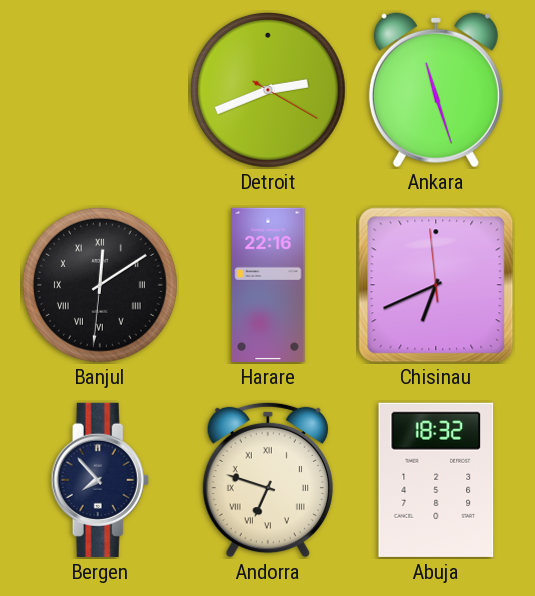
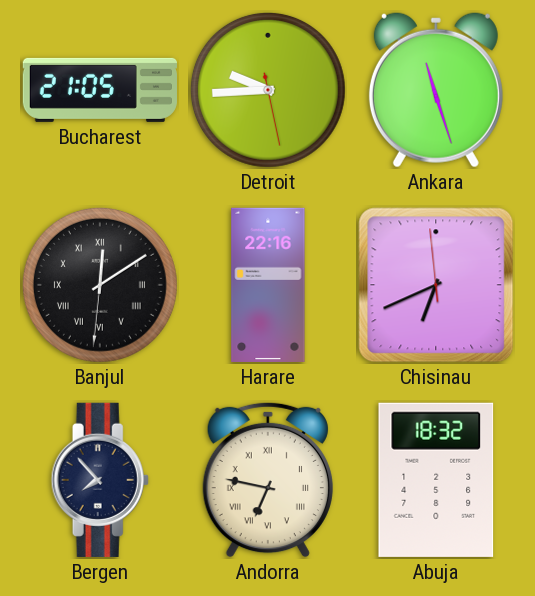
Bucharest: none -> 21:05
Detroit: 2:41 -> 9:44
Andorra: 6:48 -> 6:47
